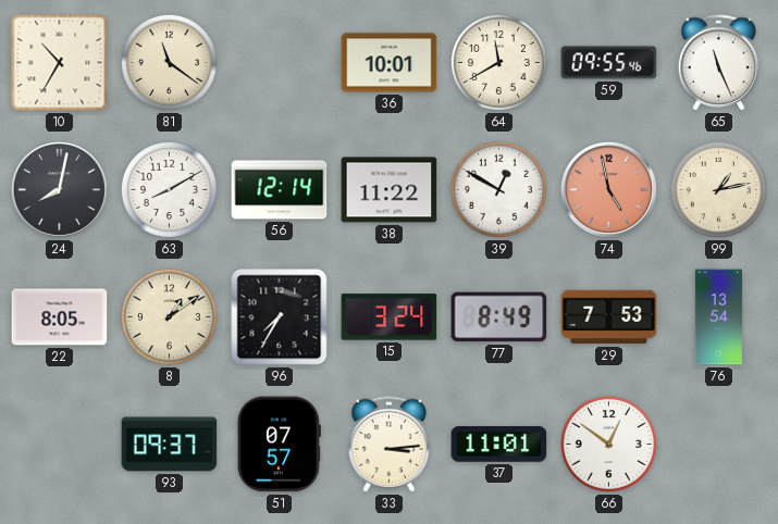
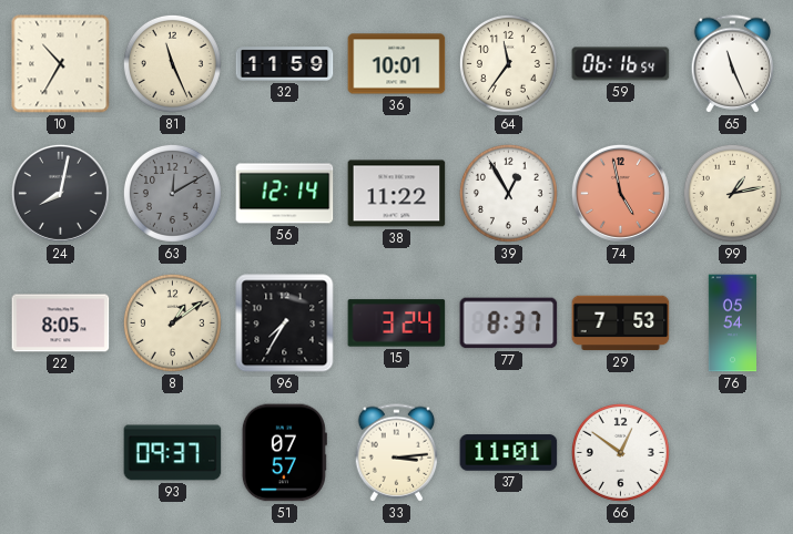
81: 11:21 -> 11:26
32: none -> 11:59
64: 11:40 -> 11:36
59: 09:55 -> 06:16
63: 8:10 -> 12:10
63 dial: white -> grey
39: 12:50 -> 12:55
77: 8:49 -> 8:37
76: 13:54 -> 05:54
